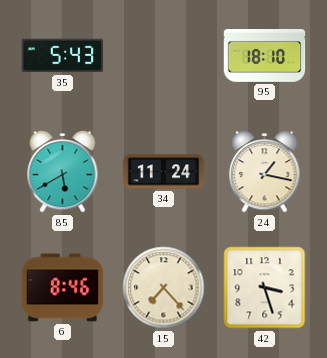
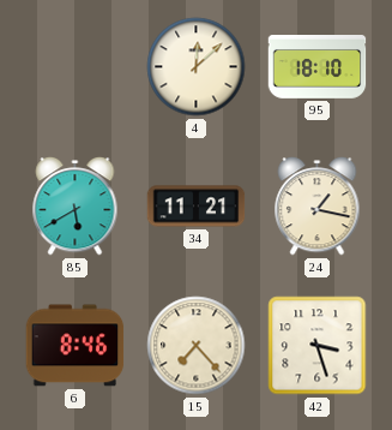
35: 5:43 -> none
4: none -> 12:08
34: 11:24 -> 11:21
